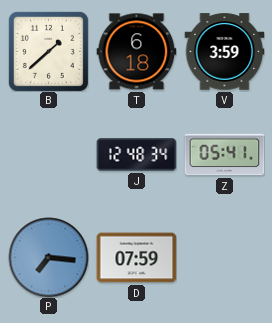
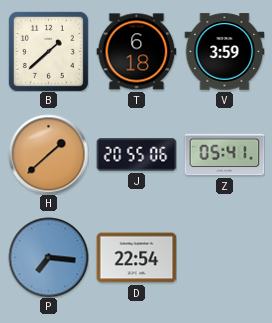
H: none -> 1:38
J: 12:48 -> 20:55
D: 07:59 -> 22:54
